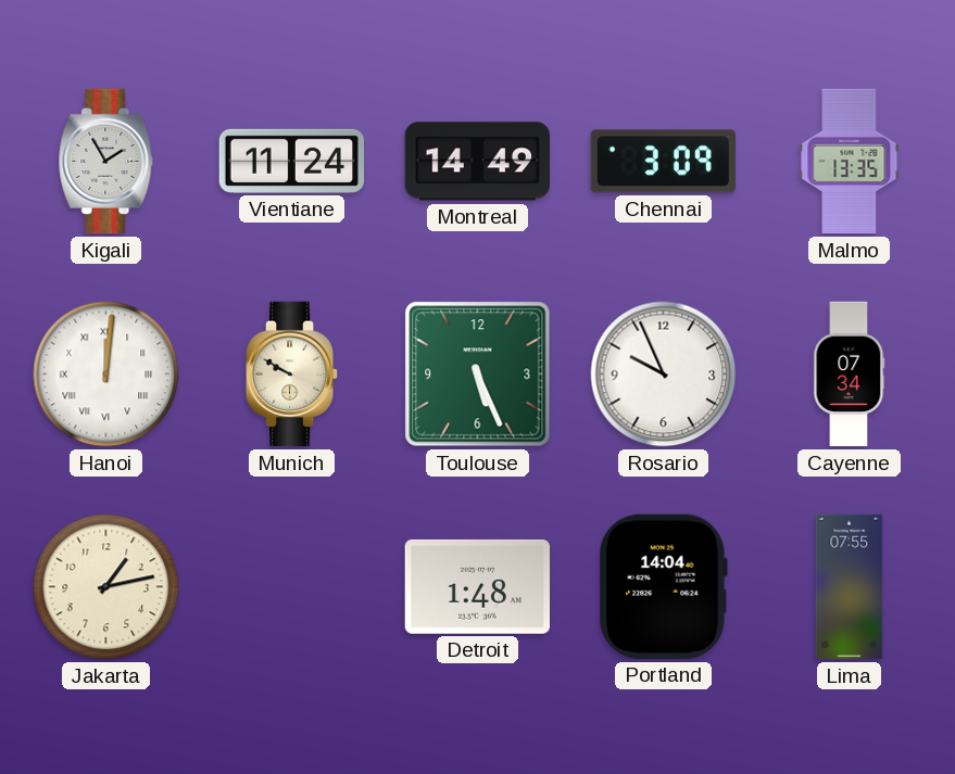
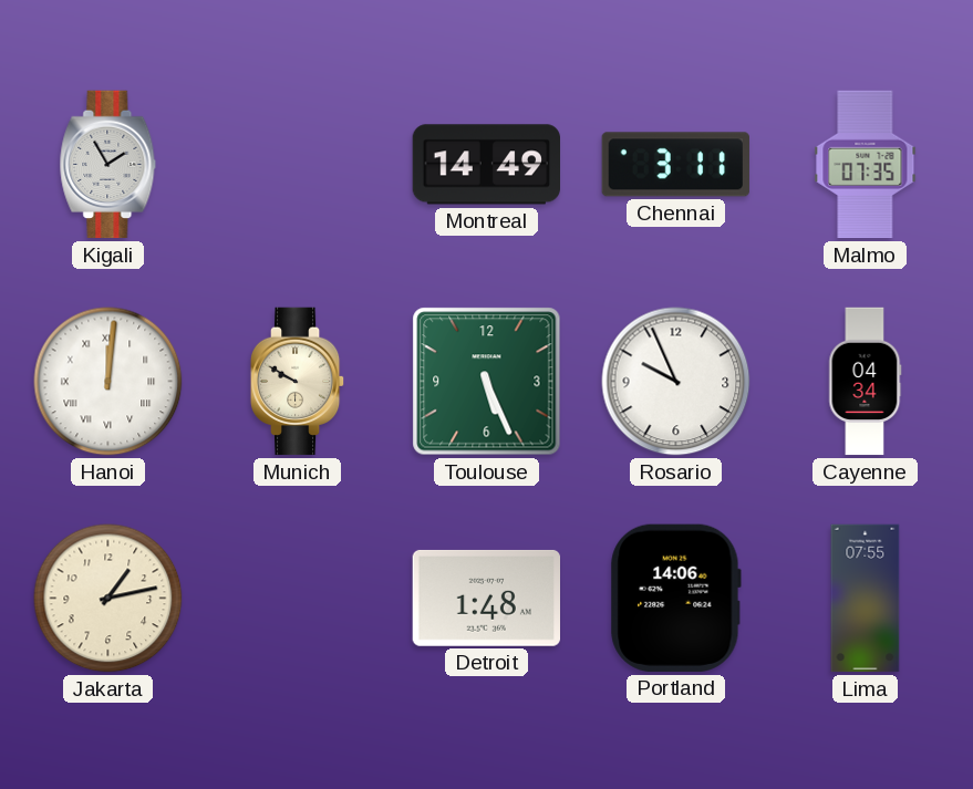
Vientiane: 11:24 -> none
Chennai: 3:09 -> 3:11
Malmo: 13:35 -> 07:35
Cayenne: 07:34 -> 04:34
Portland: 14:04 -> 14:06
